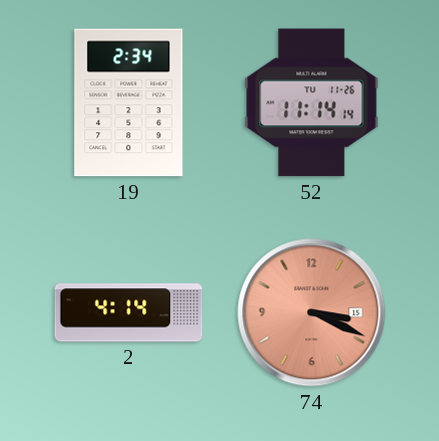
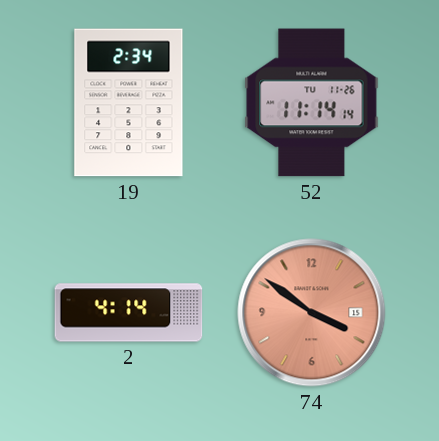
74: 3:19 -> 3:51
